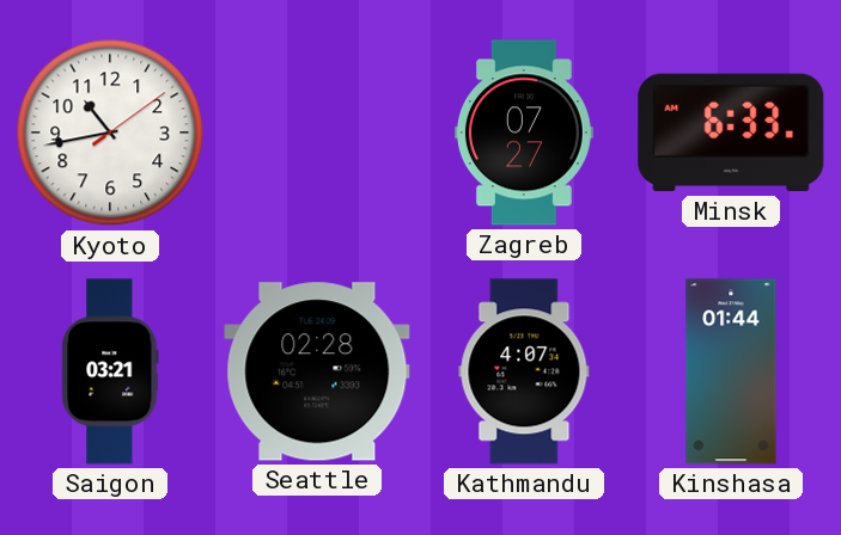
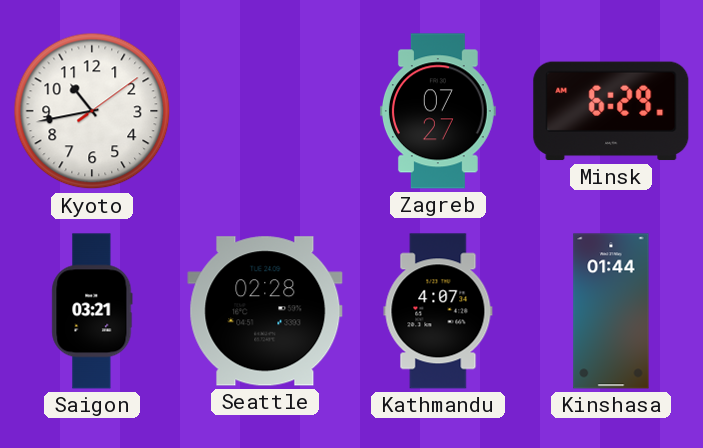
Minsk: 6:33 -> 6:29
